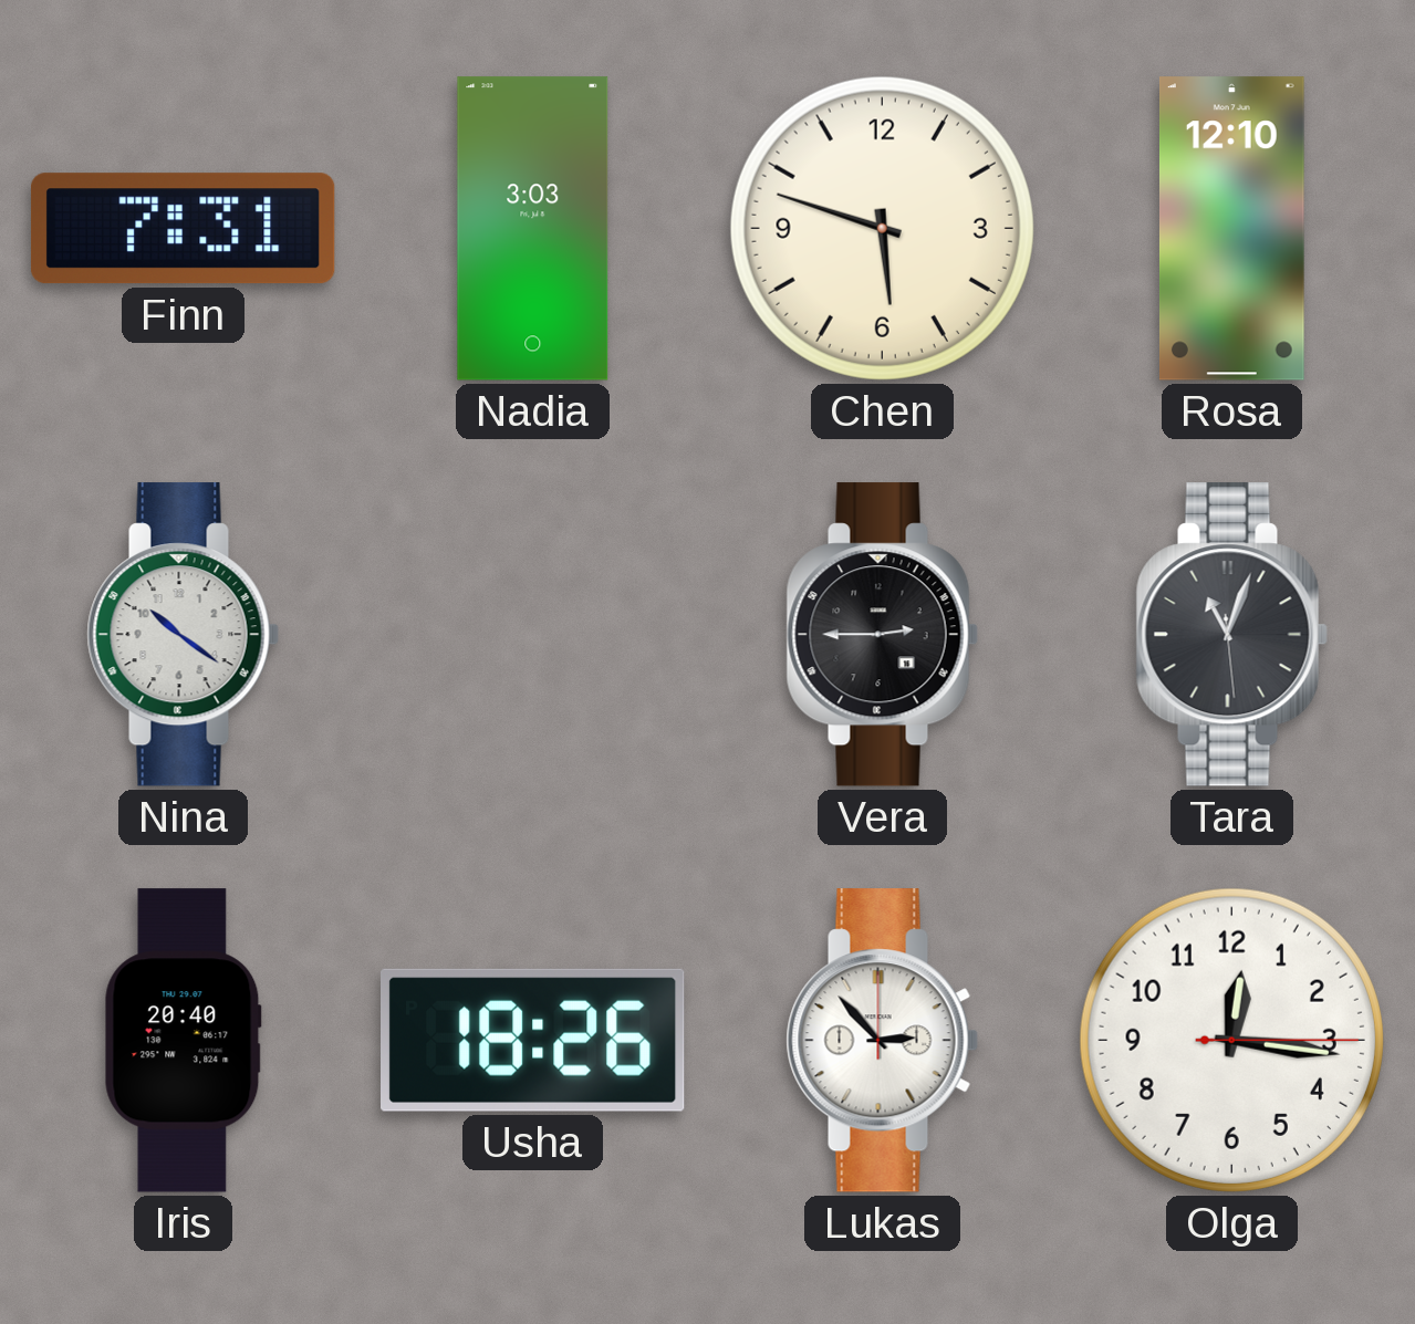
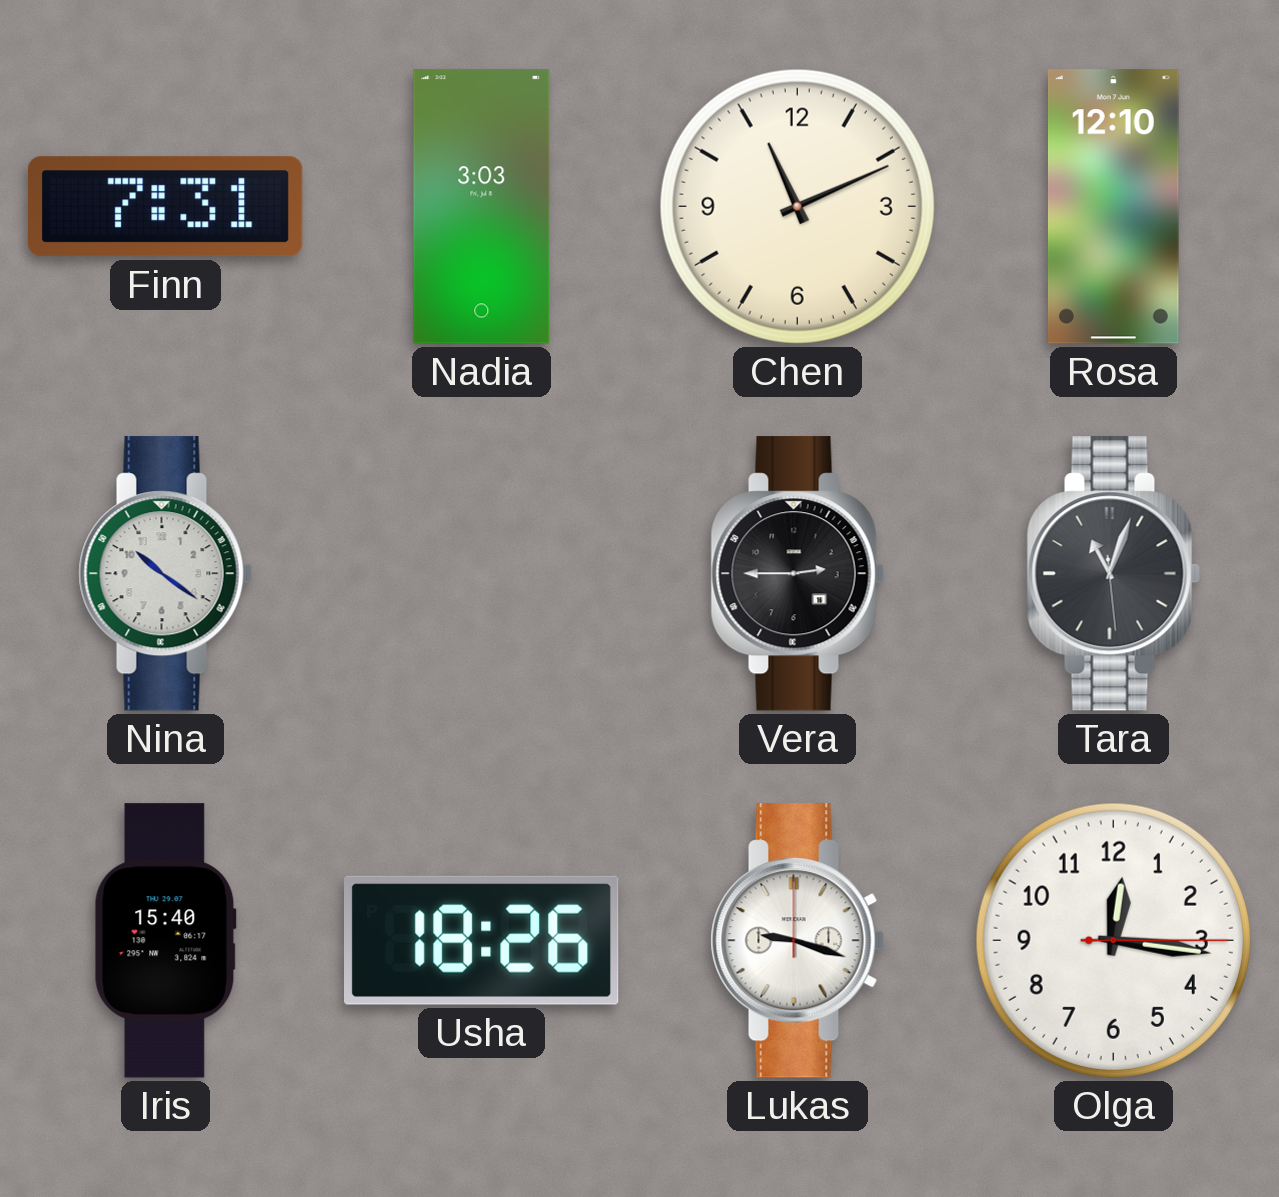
Chen: 5:48 -> 11:11
Iris: 20:40 -> 15:40
Lukas: 2:53 -> 9:18
